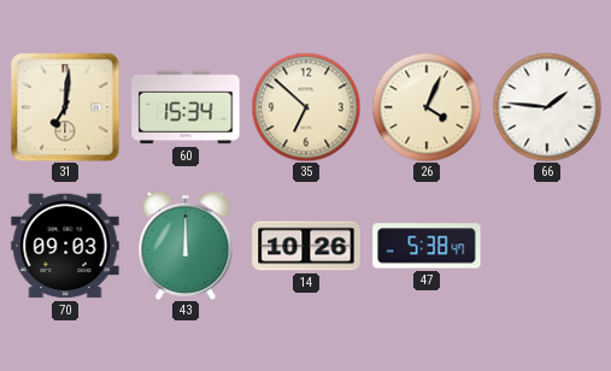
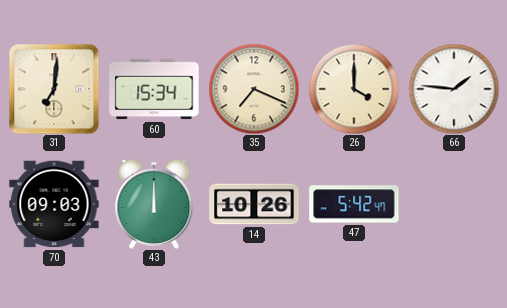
35: 6:52 -> 7:19
26: 4:04 -> 4:00
47: 5:38 -> 5:42
